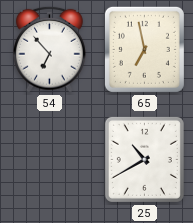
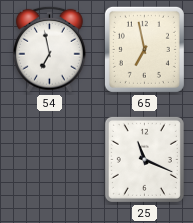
54: 6:53 -> 6:58
25: 10:40 -> 11:19
